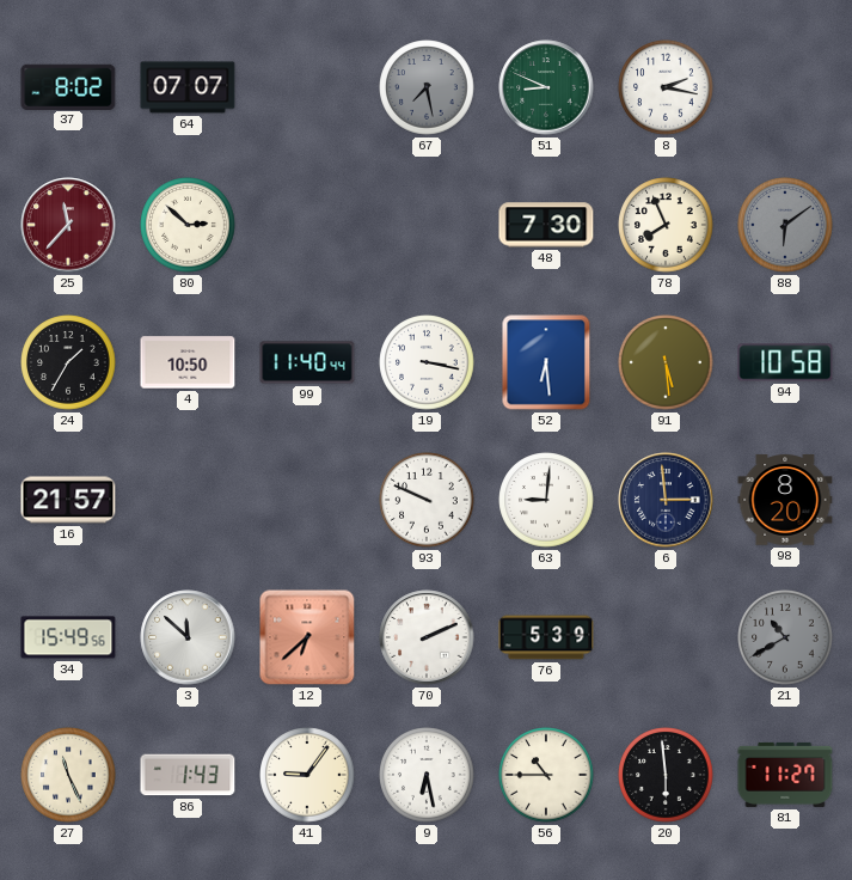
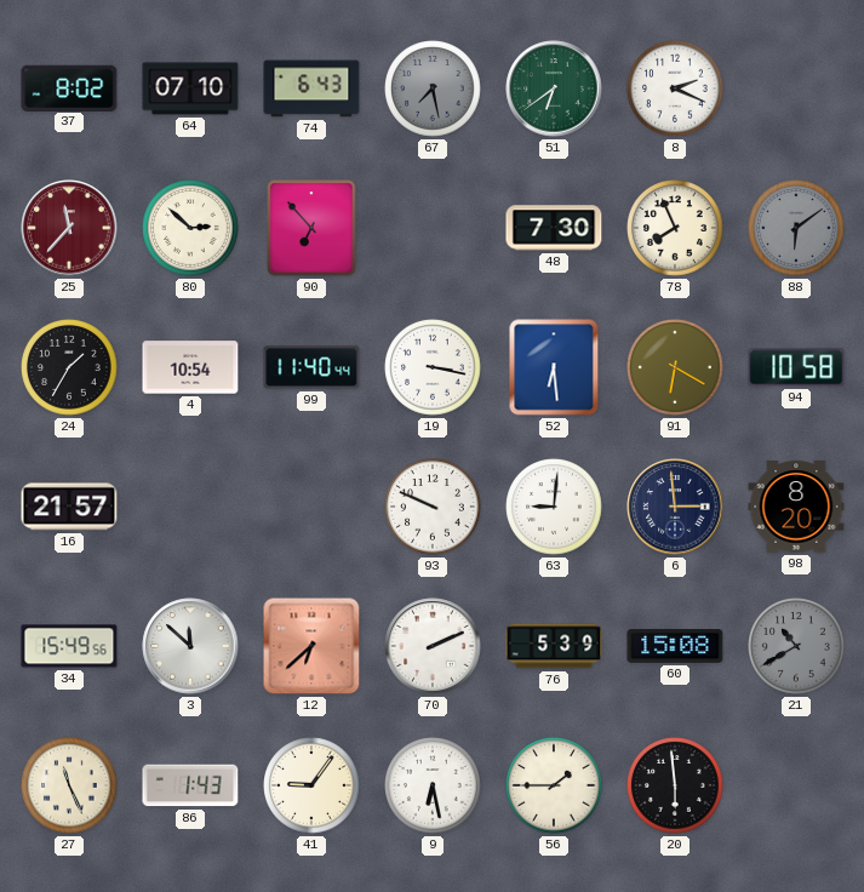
64: 07:07 -> 07:10
74: none -> 6:43
51: 8:49 -> 6:39
8: 2:17 -> 2:19
90: none -> 6:53
4: 10:50 -> 10:54
91: 5:29 -> 6:20
60: none -> 15:08
56: 10:45 -> 1:45
81: 11:27 -> none
